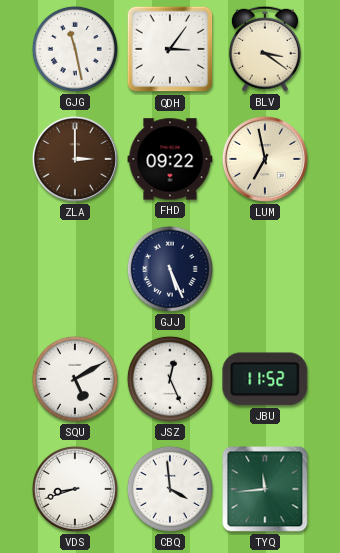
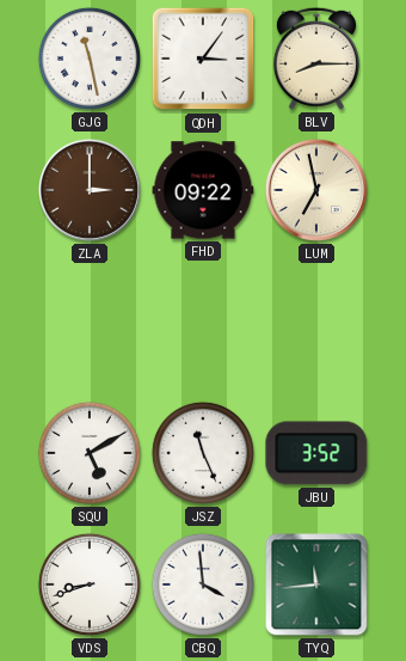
BLV: 3:21 -> 8:15
GJJ: 5:26 -> none
JSZ: 12:26 -> 11:26
JBU: 11:52 -> 3:52
